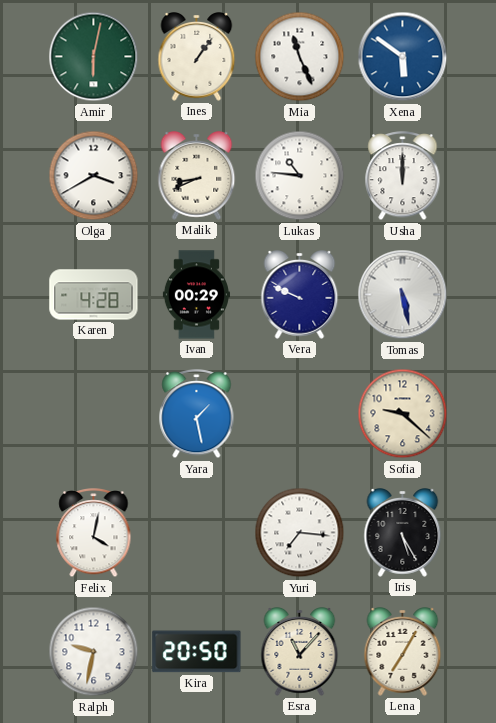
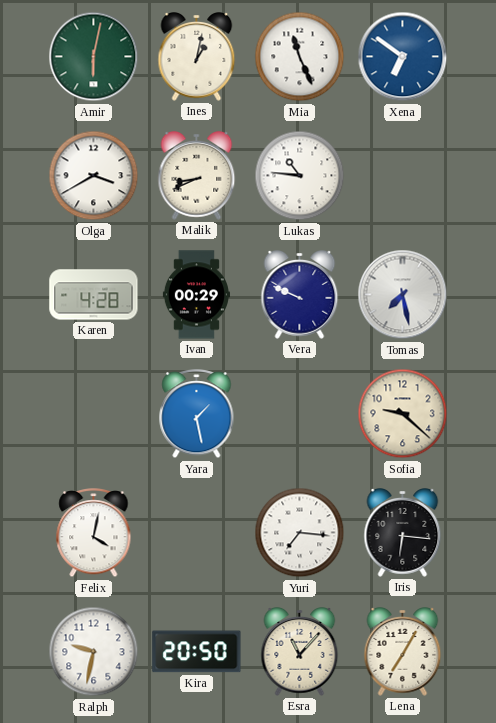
Ines: 1:06 -> 1:02
Xena: 5:51 -> 6:51
Usha: 12:00 -> none
Tomas: 5:28 -> 7:28
Iris: 5:25 -> 6:16
